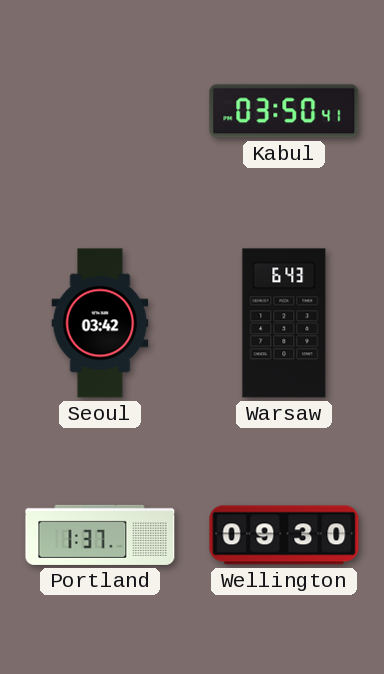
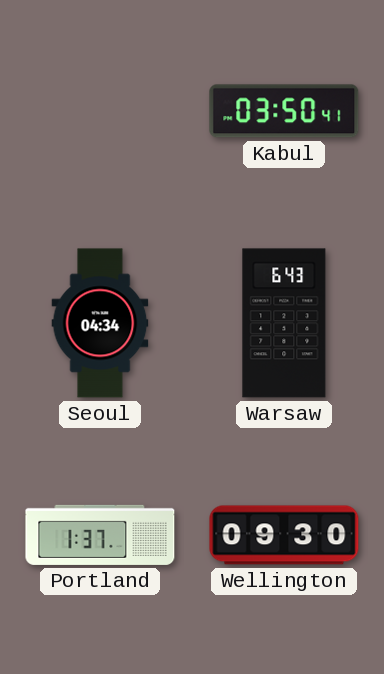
Seoul: 03:42 -> 04:34
